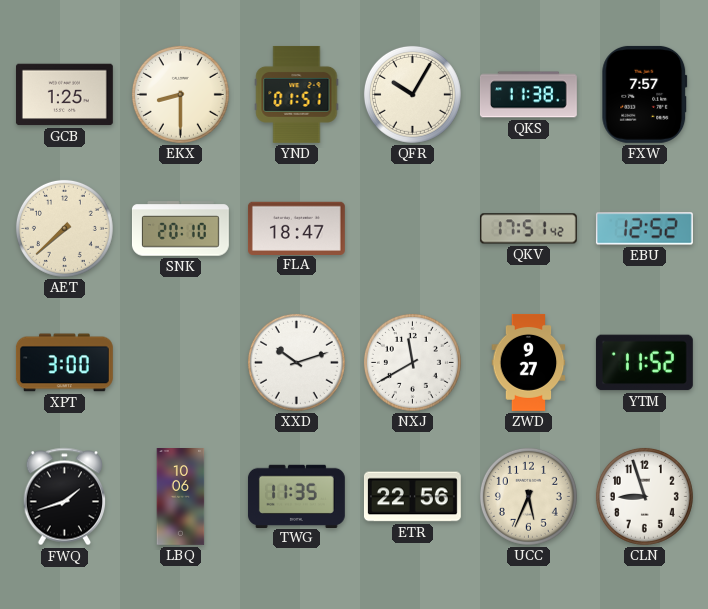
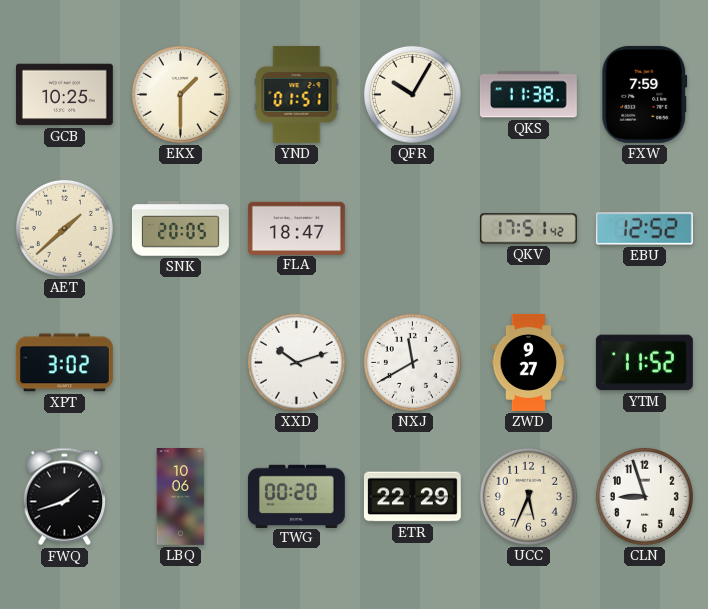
GCB: 1:25 -> 10:25
EKX: 8:30 -> 1:30
FXW: 7:57 -> 7:59
AET: 7:38 -> 1:38
SNK: 20:10 -> 20:05
XPT: 3:00 -> 3:02
TWG: 11:35 -> 00:20
ETR: 22:56 -> 22:29
